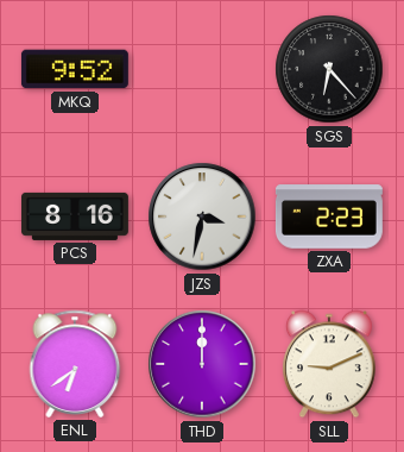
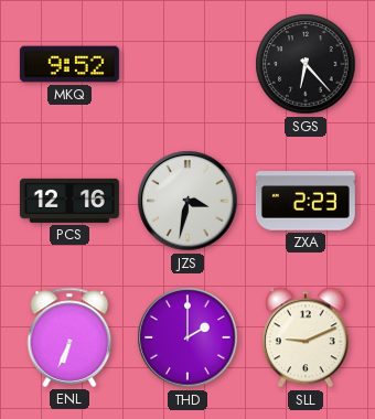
PCS: 8:16 -> 12:16
ENL: 6:39 -> 6:34
THD: 12:00 -> 2:00
